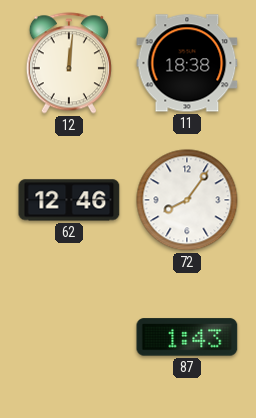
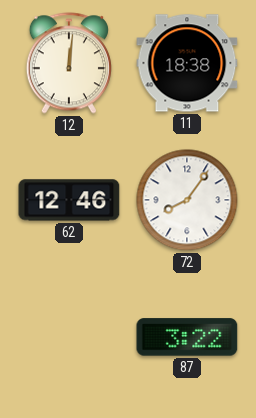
87: 1:43 -> 3:22
